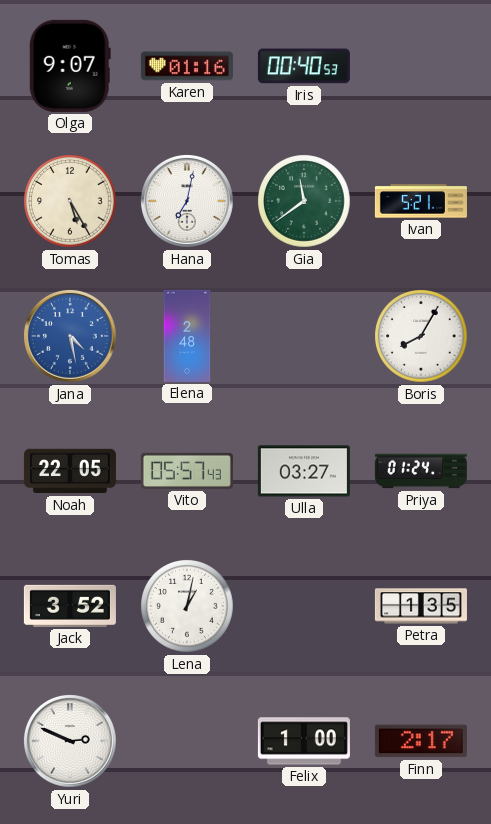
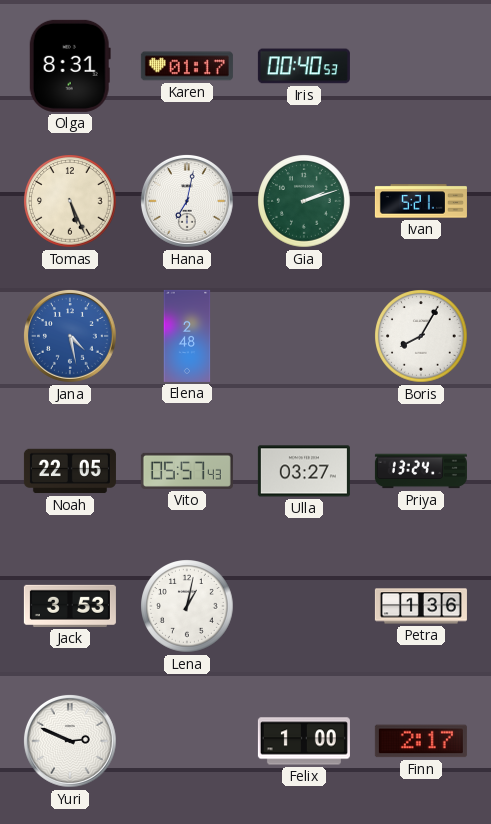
Olga: 9:07 -> 8:31
Karen: 01:16 -> 01:17
Tomas: 5:25 -> 5:26
Gia: 11:39 -> 2:12
Priya: 01:24 -> 13:24
Jack: 3:52 -> 3:53
Petra: 1:35 -> 1:36
